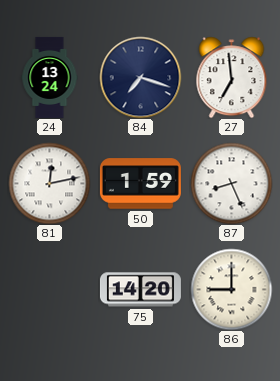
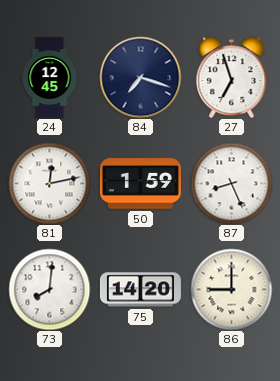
24: 13:24 -> 12:45
27: 6:59 -> 6:57
73: none -> 8:01
